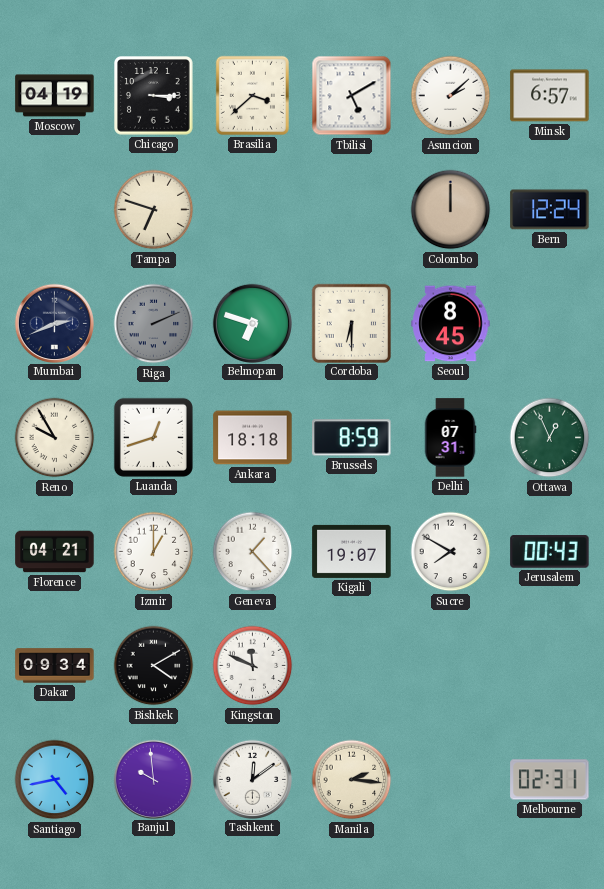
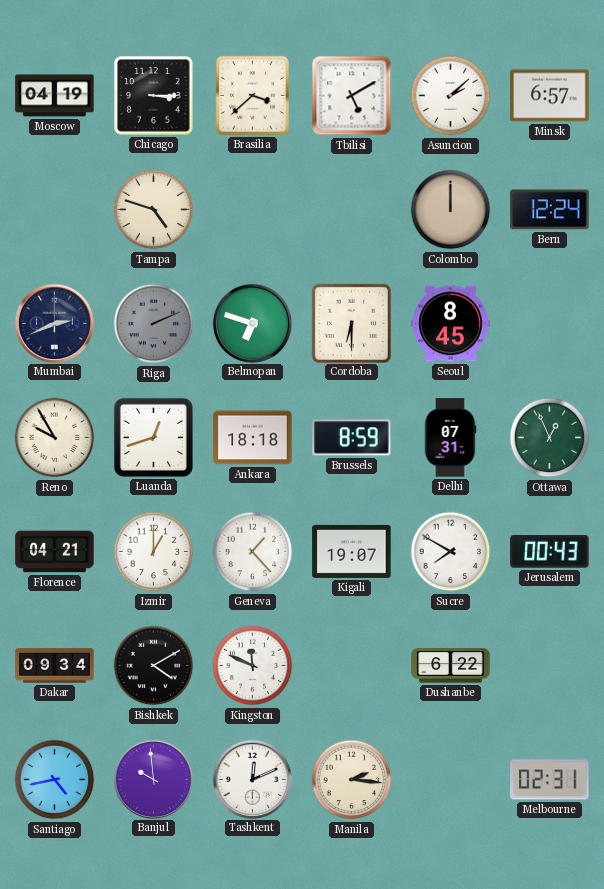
Tampa: 6:48 -> 4:48
Dushanbe: none -> 6:22
Tashkent: 12:09 -> 12:11
